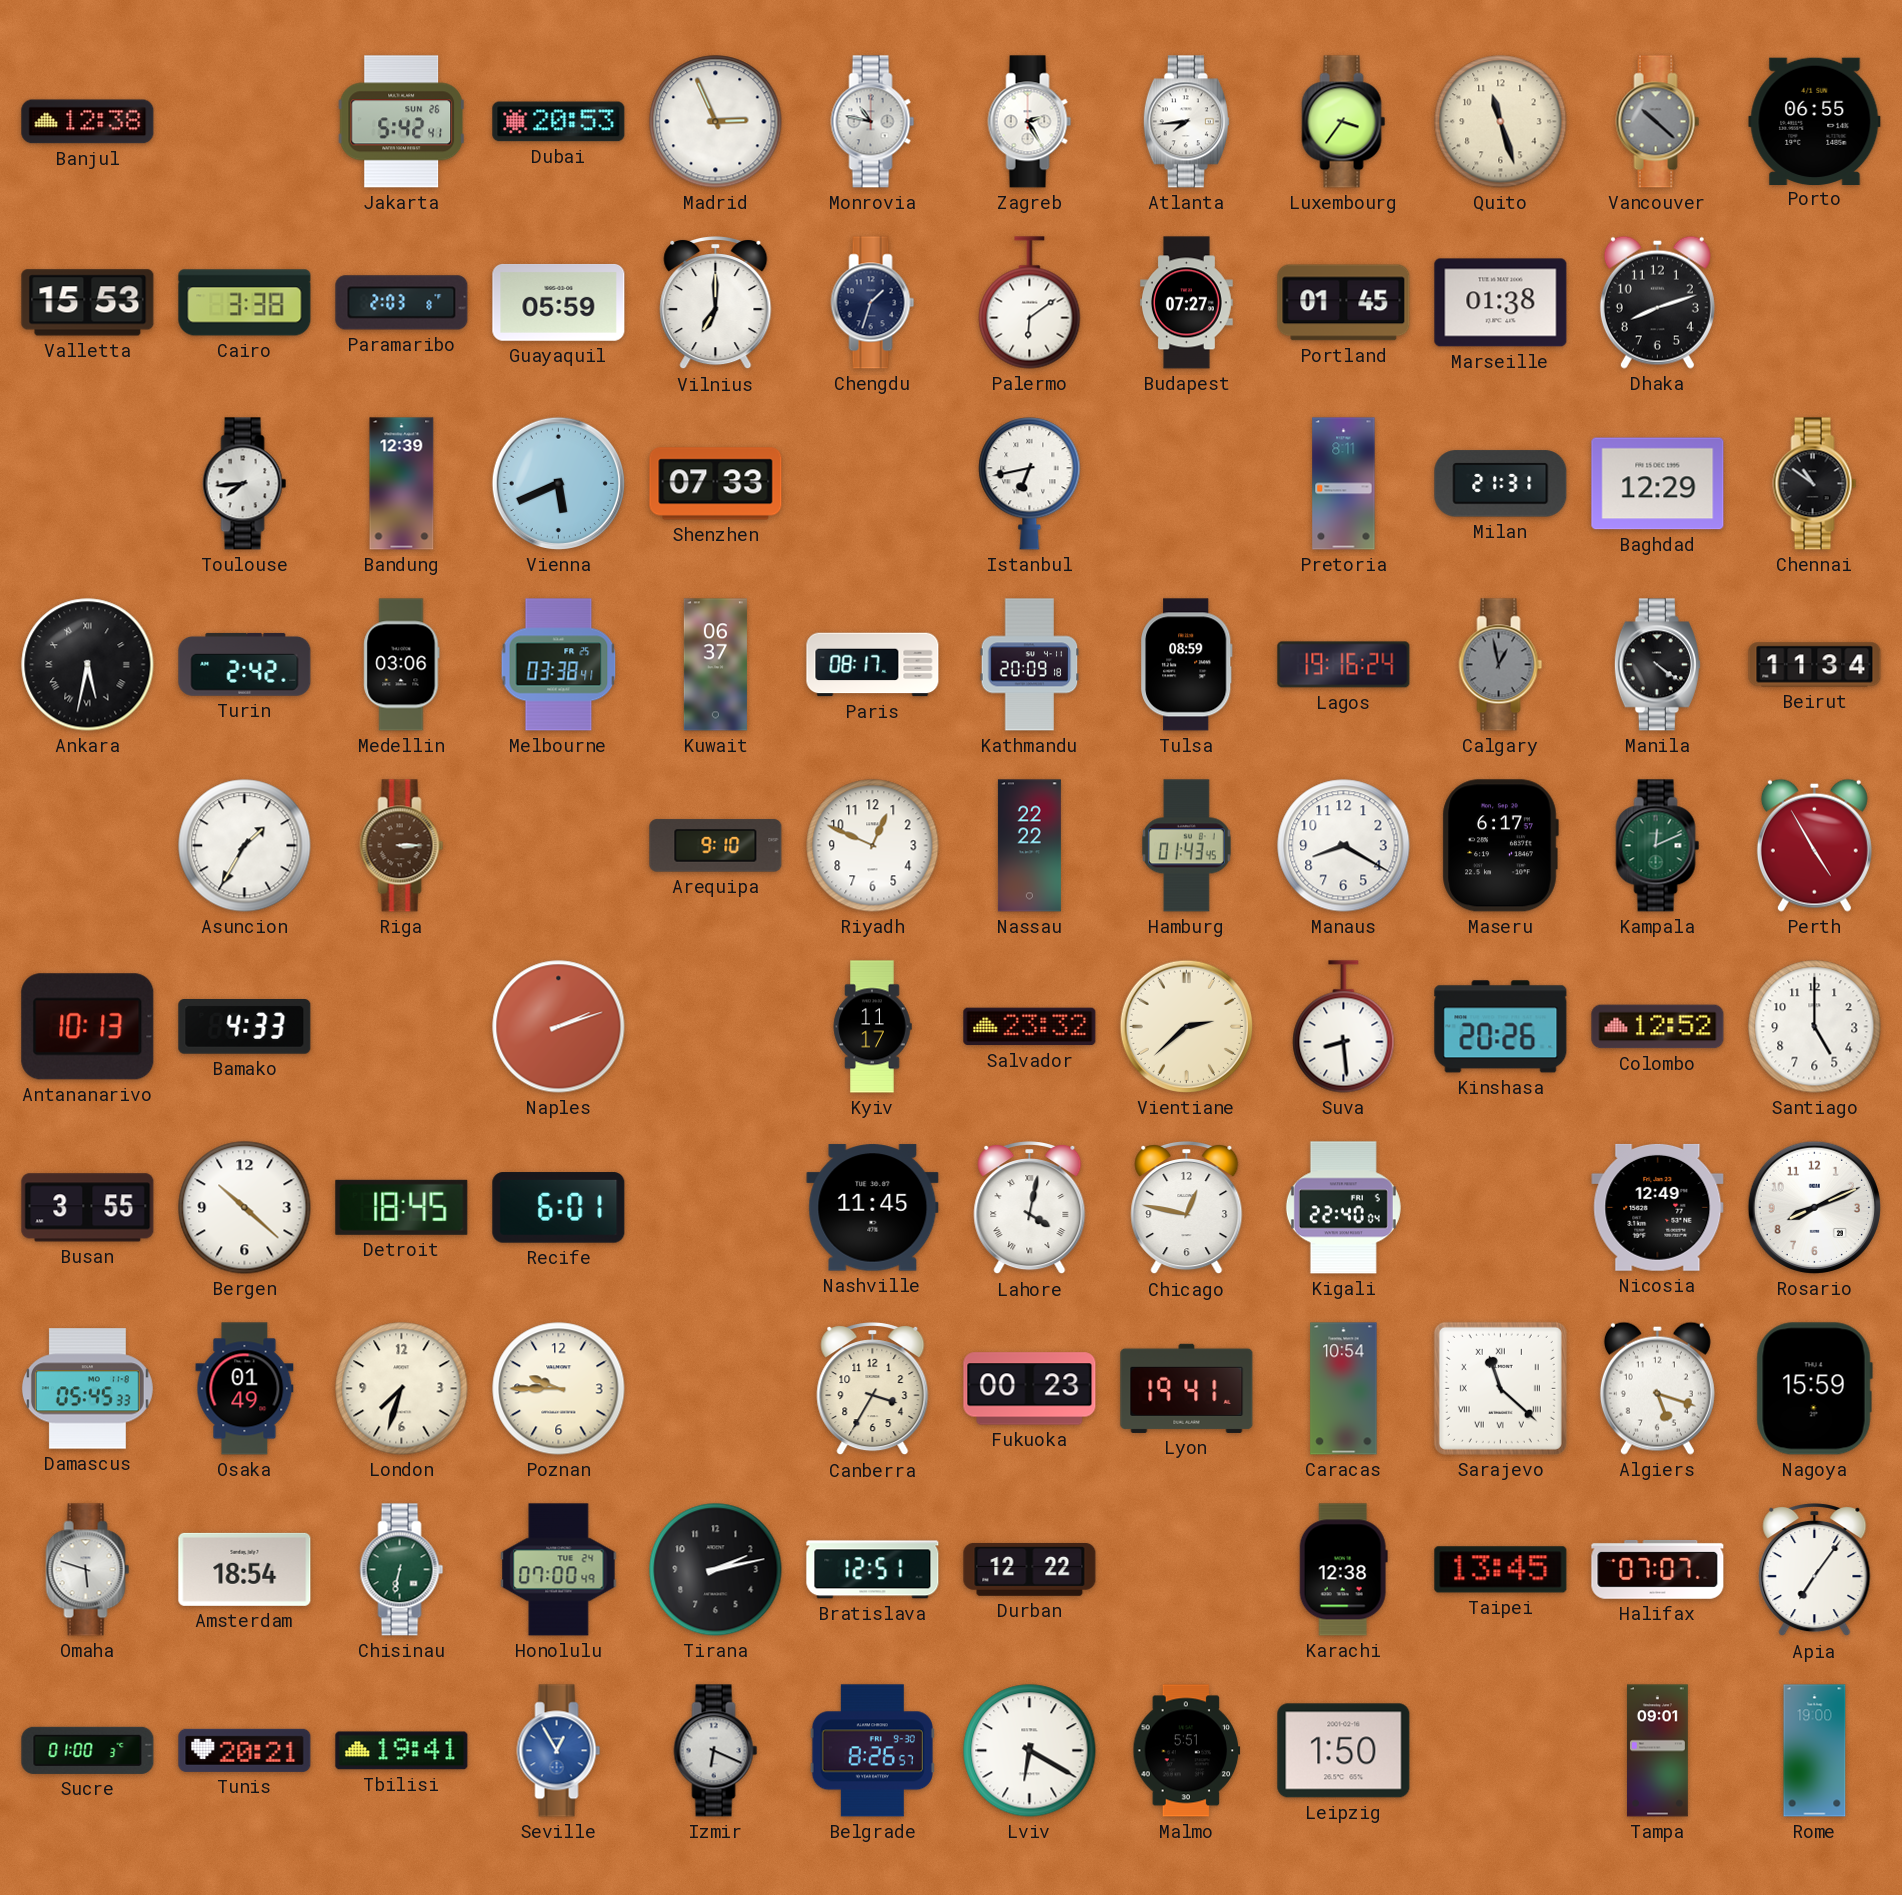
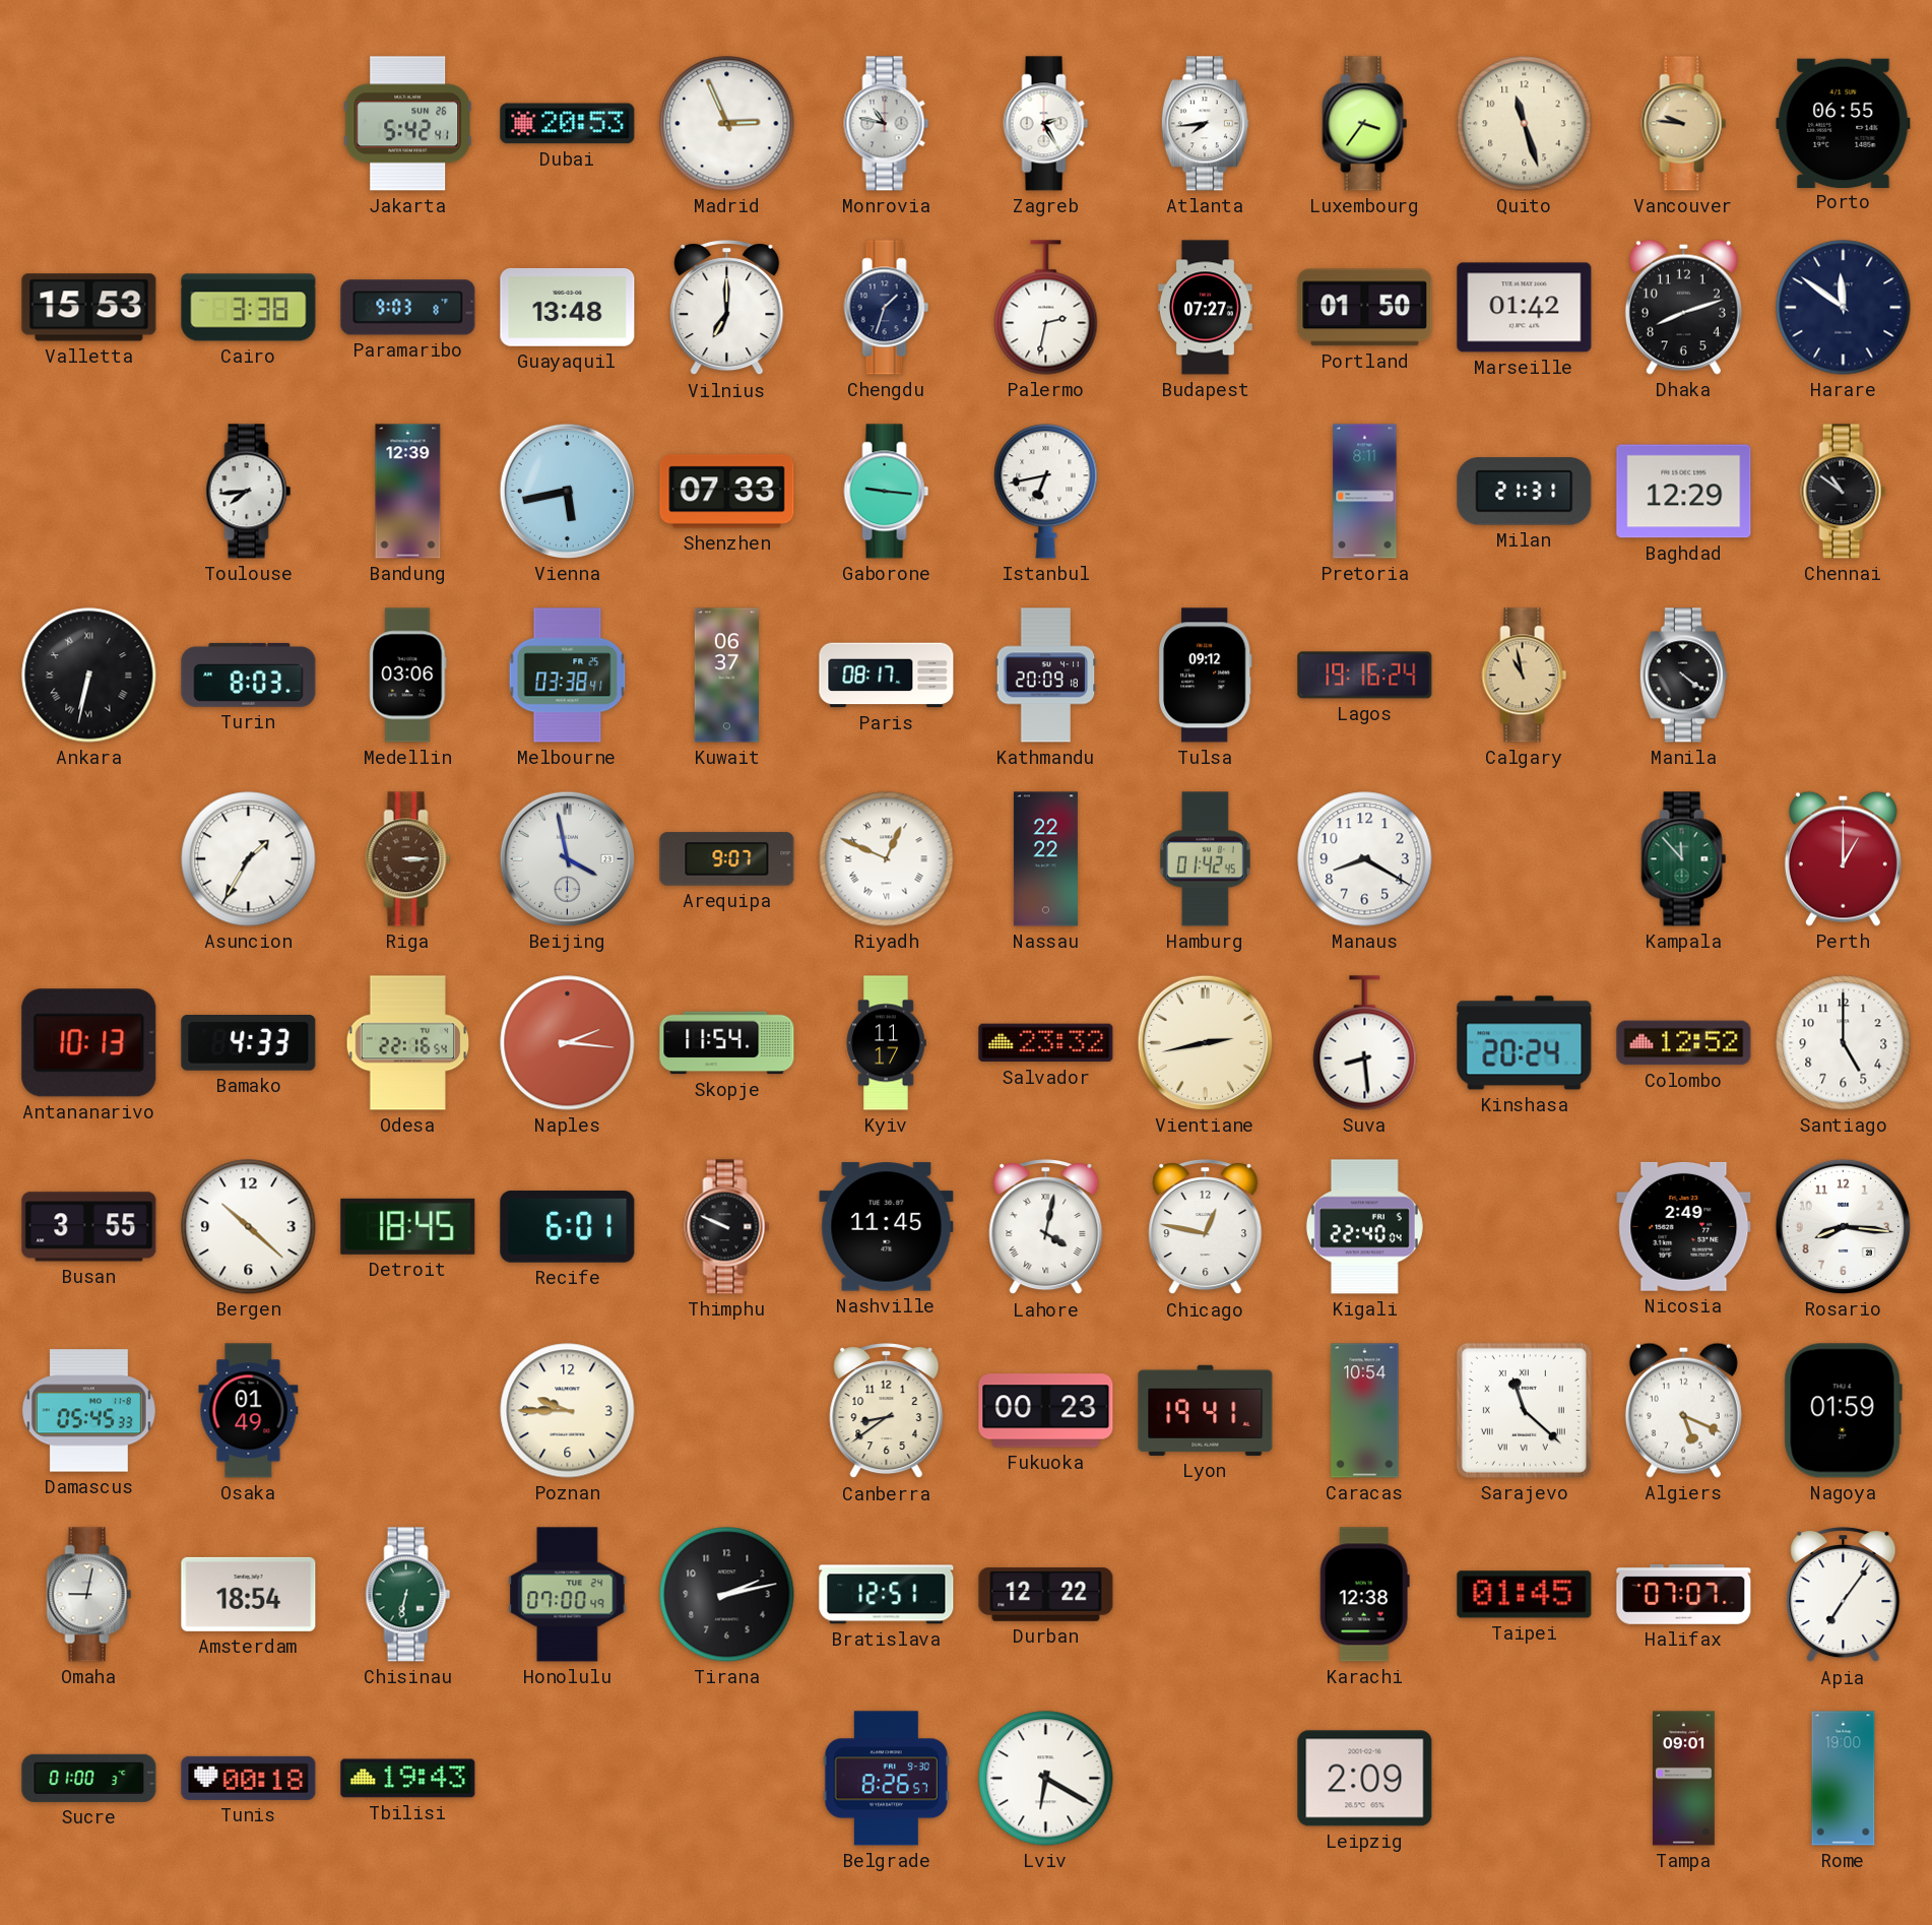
Banjul: 12:38 -> none
Vancouver: 10:22 -> 9:46
Vancouver dial: grey -> champagne
Paramaribo: 2:03 -> 9:03
Guayaquil: 05:59 -> 13:48
Palermo: 6:09 -> 2:32
Portland: 01:45 -> 01:50
Marseille: 01:38 -> 01:42
Harare: none -> 11:51
Vienna: 5:41 -> 5:43
Gaborone: none -> 9:16
Ankara: 5:32 -> 6:32
Turin: 2:42 -> 8:03
Tulsa: 08:59 -> 09:12
Calgary: 12:58 -> 10:58
Calgary dial: grey -> champagne
Beirut: 11:34 -> none
Beijing: none -> 3:58
Arequipa: 9:10 -> 9:07
Riyadh numerals: Arabic -> Roman
Hamburg: 01:43 -> 01:42
Maseru: 6:17 -> none
Kampala: 12:11 -> 11:53
Perth: 4:55 -> 1:00
Odesa: none -> 22:16
Naples: 2:12 -> 2:16
Skopje: none -> 11:54
Vientiane: 2:38 -> 2:43
Kinshasa: 20:26 -> 20:24
Thimphu: none -> 9:49
Nicosia: 12:49 -> 2:49
Rosario: 8:11 -> 8:16
London: 7:33 -> none
Canberra: 3:35 -> 8:39
Algiers: 5:18 -> 5:19
Nagoya: 15:59 -> 01:59
Omaha: 5:48 -> 9:02
Taipei: 13:45 -> 01:45
Tunis: 20:21 -> 00:18
Tbilisi: 19:41 -> 19:43
Seville: 12:55 -> none
Izmir: 6:19 -> none
Malmo: 5:51 -> none
Leipzig: 1:50 -> 2:09
